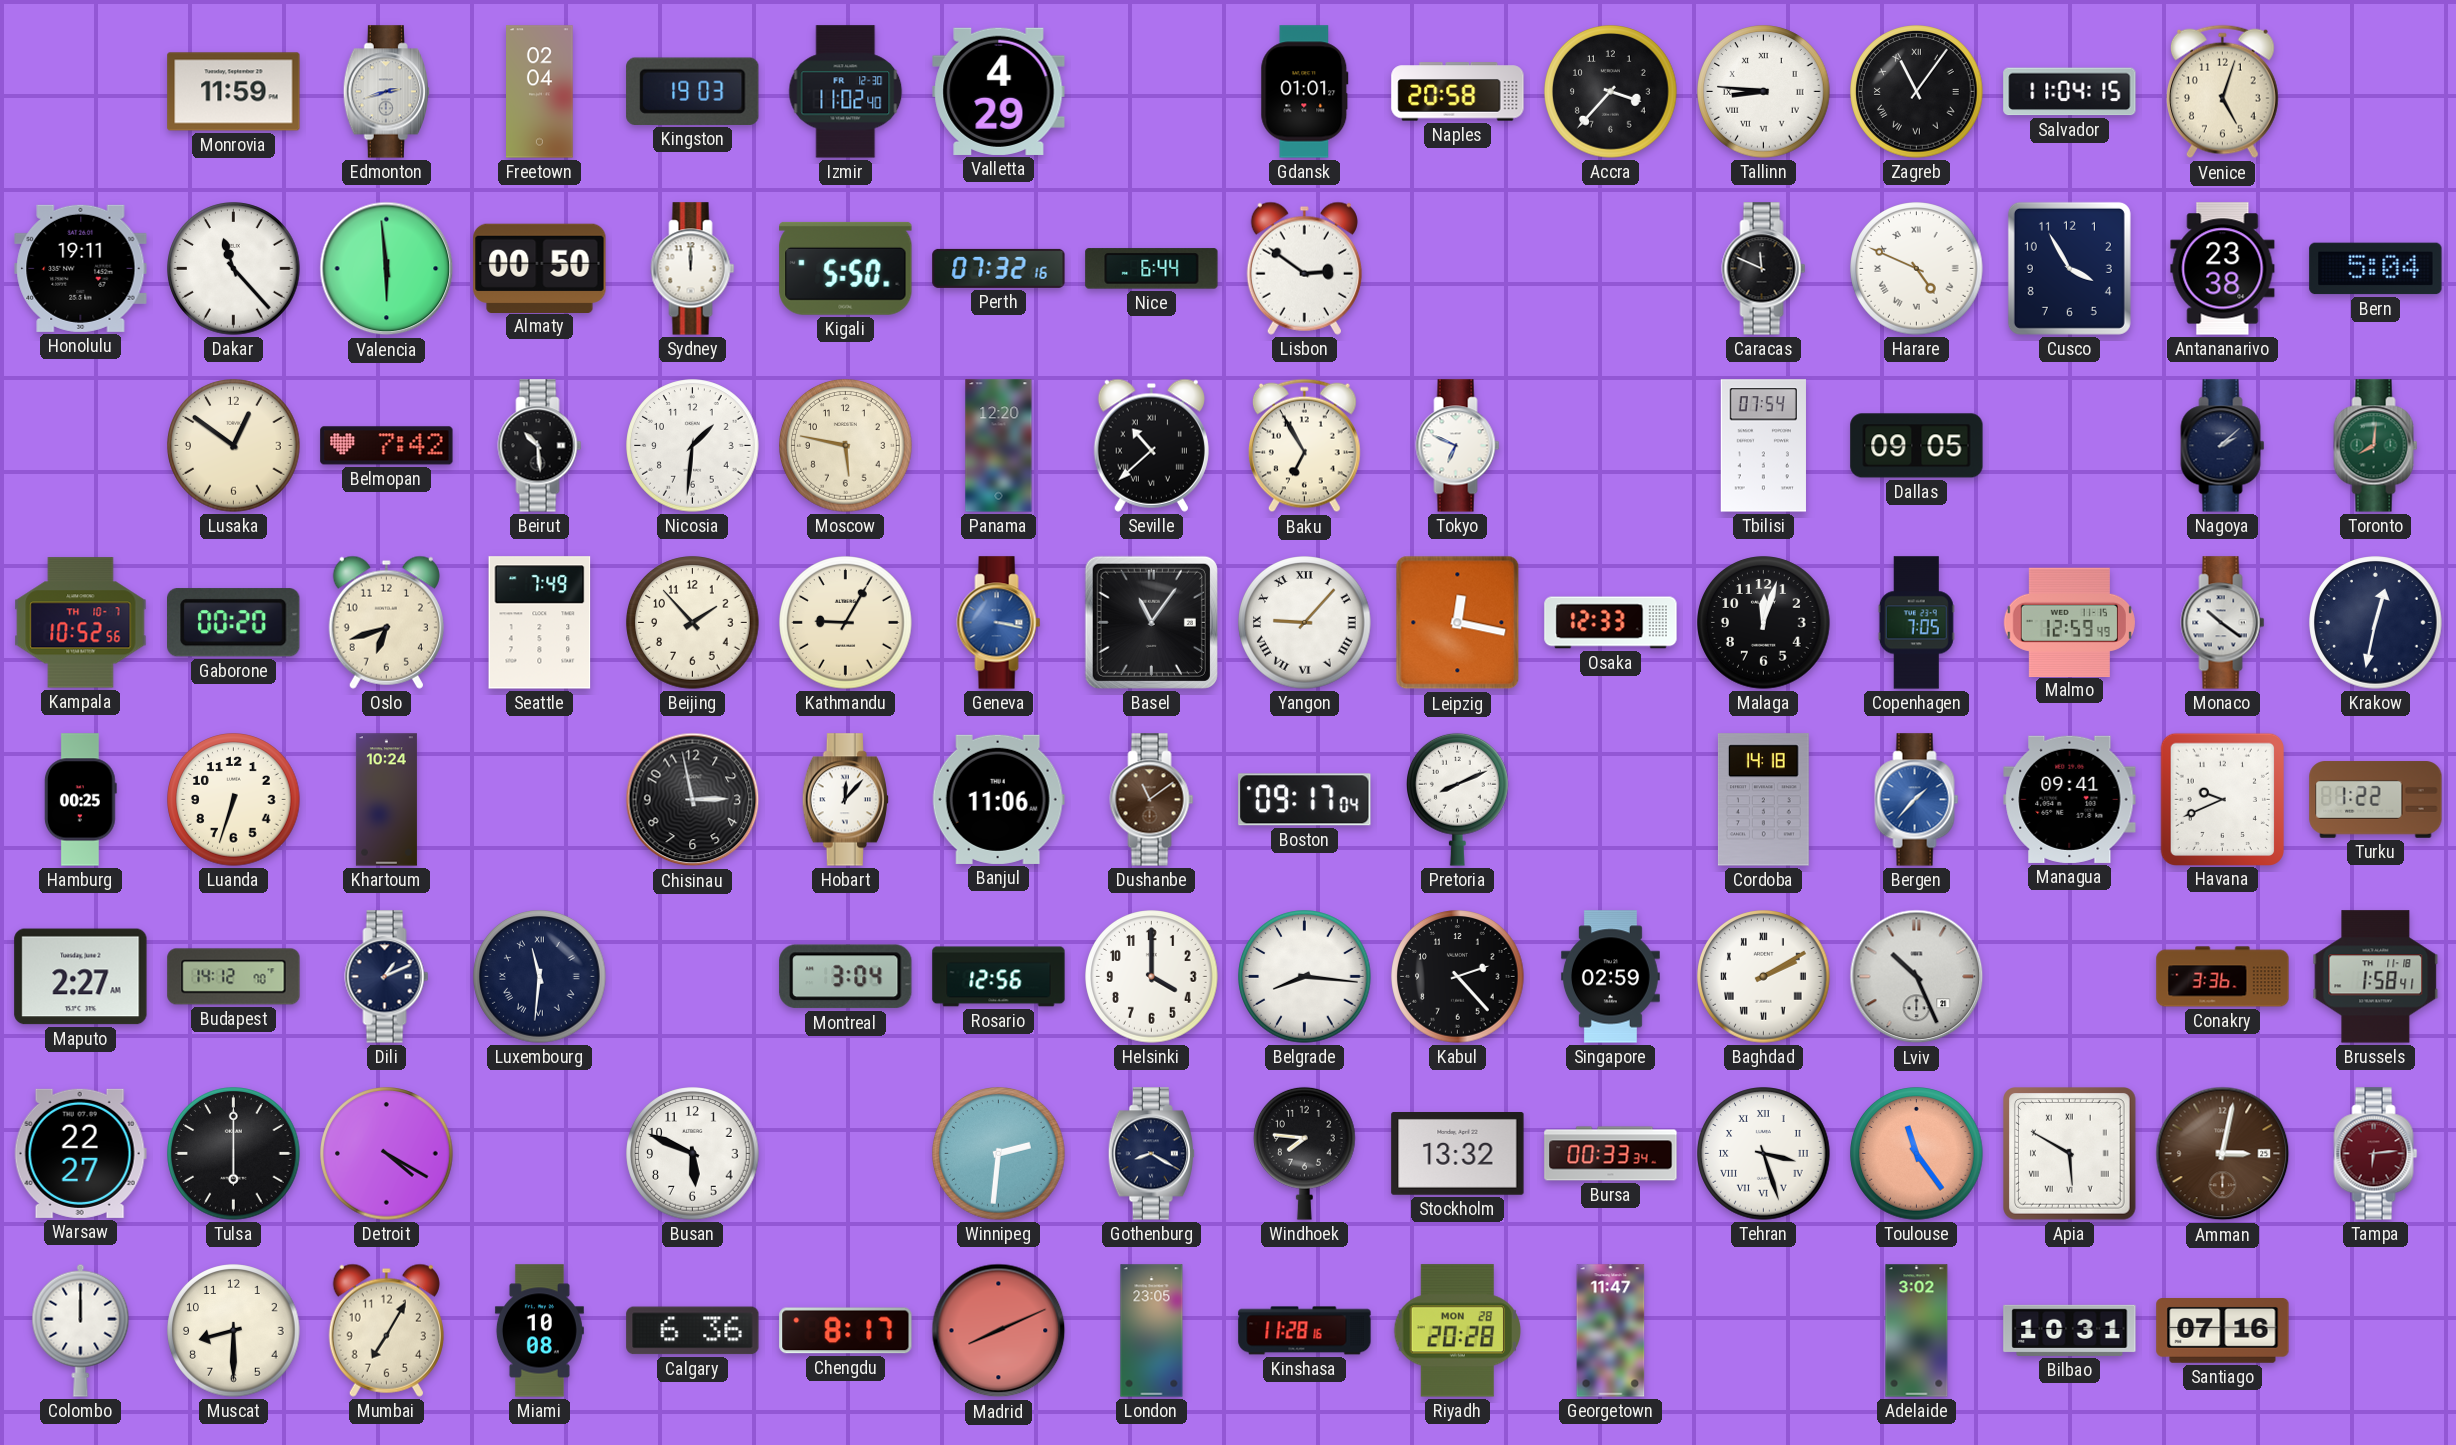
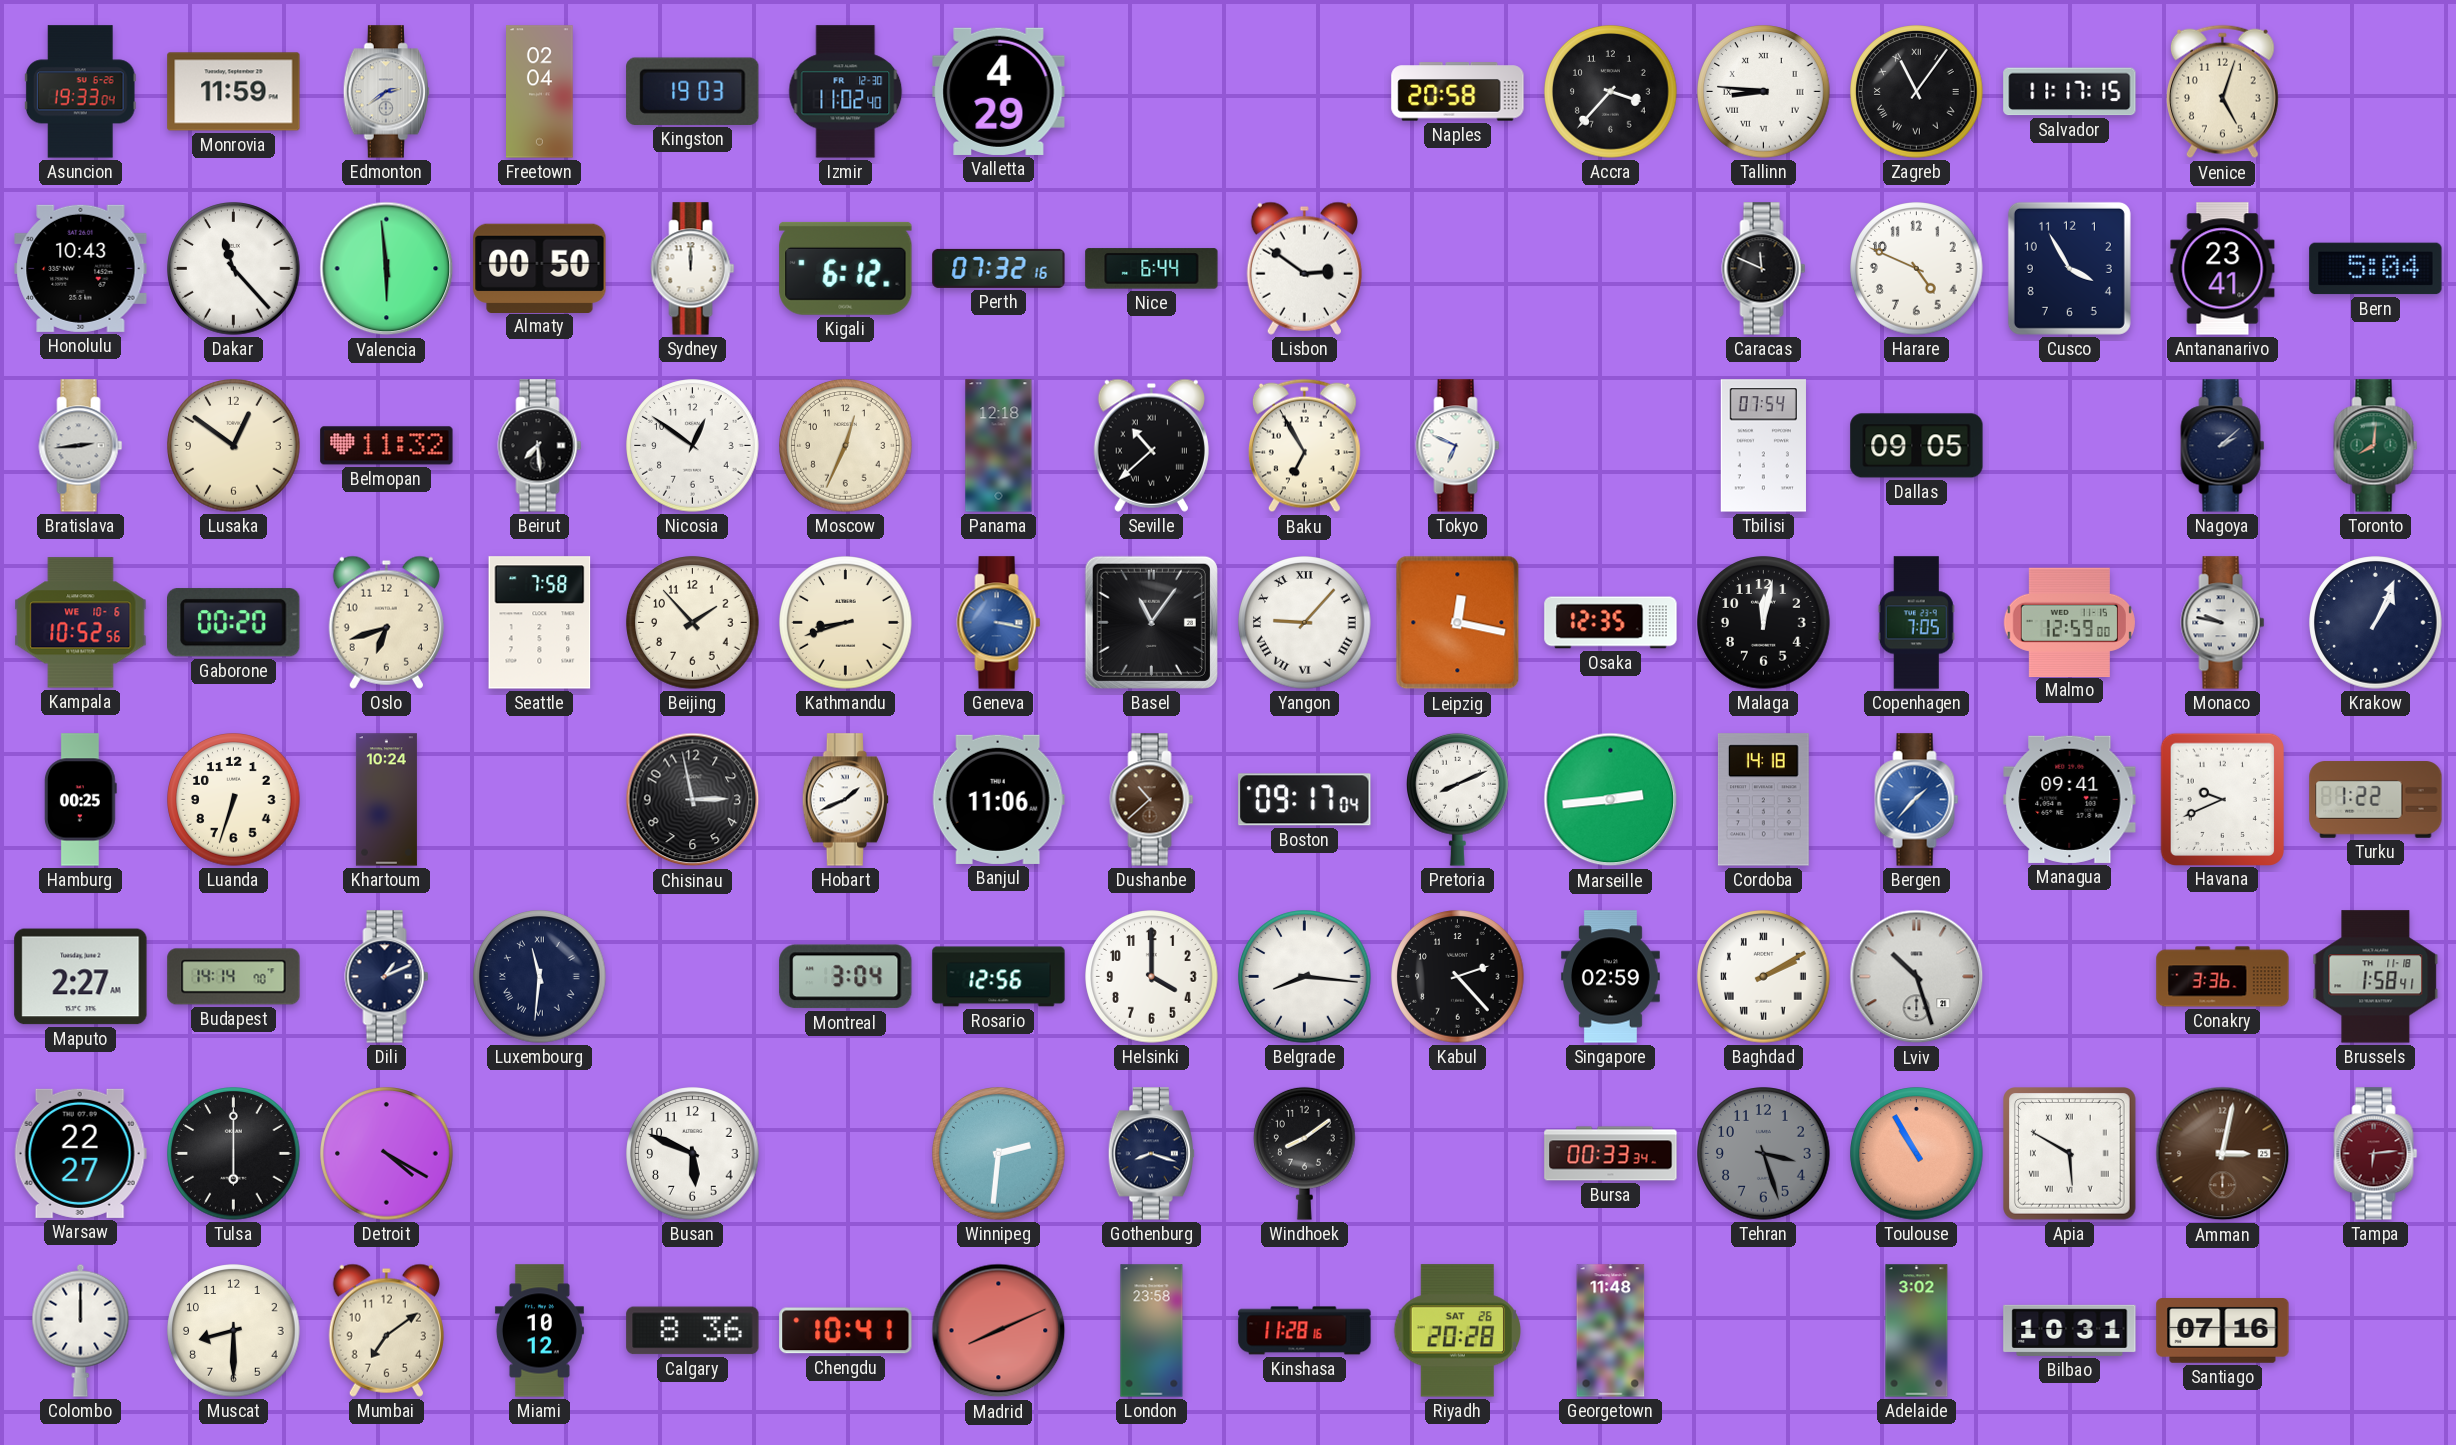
Asuncion: none -> 19:33
Edmonton: 2:42 -> 2:39
Gdansk: 01:01 -> none
Salvador: 11:04 -> 11:17
Honolulu: 19:11 -> 10:43
Kigali: 5:50 -> 6:12
Harare numerals: Roman -> Arabic
Antananarivo: 23:38 -> 23:41
Bratislava: none -> 2:44
Belmopan: 7:42 -> 11:32
Beirut: 10:29 -> 7:29
Nicosia: 1:31 -> 12:51
Moscow: 5:47 -> 12:34
Panama: 12:20 -> 12:18
Kampala date: TH 10-7 -> WE 10-6
Seattle: 7:49 -> 7:58
Kathmandu: 9:05 -> 8:42
Osaka: 12:33 -> 12:35
Malaga: 12:03 -> 12:02
Malmo: 12:59:49 -> 12:59:00
Monaco: 10:21 -> 9:47
Krakow: 12:32 -> 1:04
Hobart: 12:07 -> 1:41
Dushanbe: 11:09 -> 10:38
Marseille: none -> 2:44
Budapest: 14:12 -> 14:14
Lviv: 10:26 -> 10:27
Gothenburg: 8:20 -> 8:18
Windhoek: 7:46 -> 8:09
Stockholm: 13:32 -> none
Tehran dial: white -> grey
Tehran numerals: Roman -> Arabic
Toulouse: 11:24 -> 10:55
Mumbai: 7:05 -> 7:09
Miami: 10:08 -> 10:12
Calgary: 6:36 -> 8:36
Chengdu: 8:17 -> 10:41
London: 23:05 -> 23:58
Riyadh date: MON 28 -> SAT 26
Georgetown: 11:47 -> 11:48
